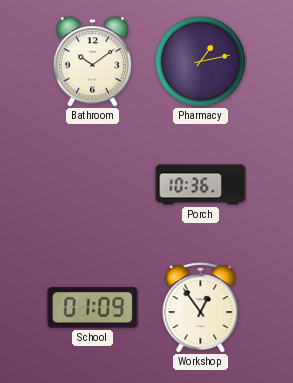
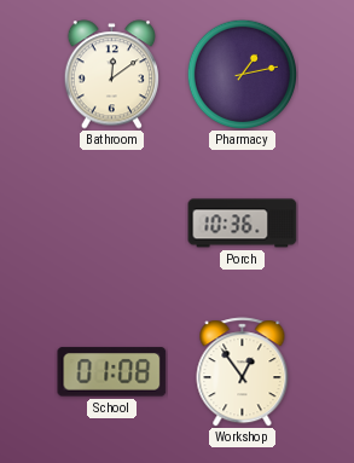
Bathroom: 10:09 -> 12:09
School: 01:09 -> 01:08
